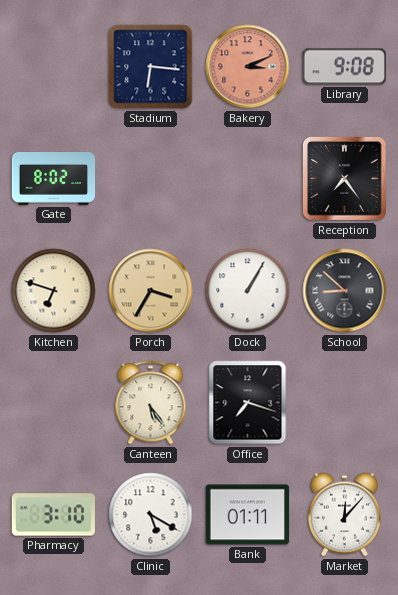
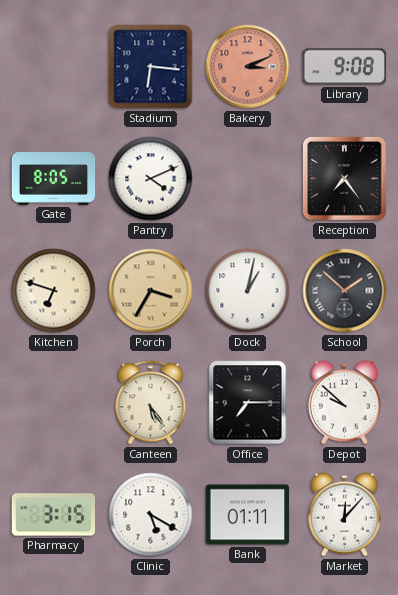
Gate: 8:02 -> 8:05
Pantry: none -> 4:11
Dock: 1:05 -> 1:02
School: 8:52 -> 1:52
Office: 7:18 -> 7:15
Depot: none -> 9:52
Pharmacy: 3:10 -> 3:15
